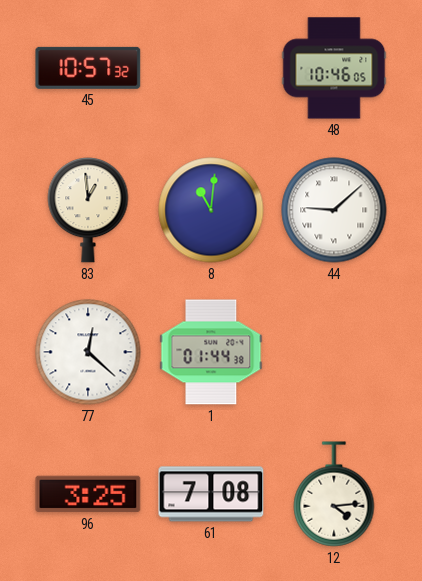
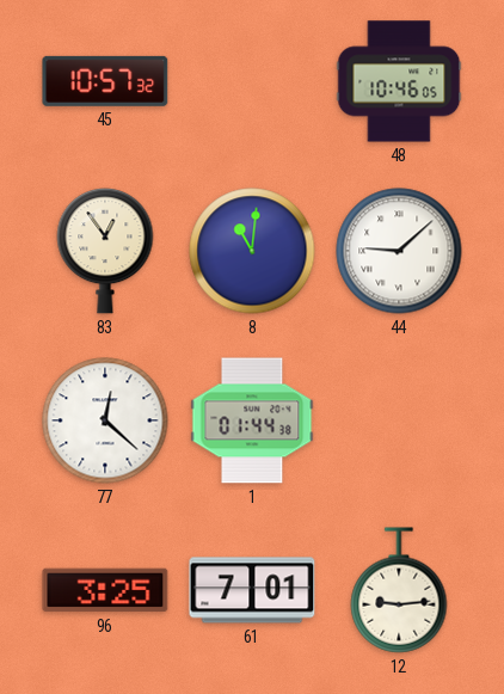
83: 12:59 -> 12:54
61: 7:08 -> 7:01
12: 4:14 -> 9:14
